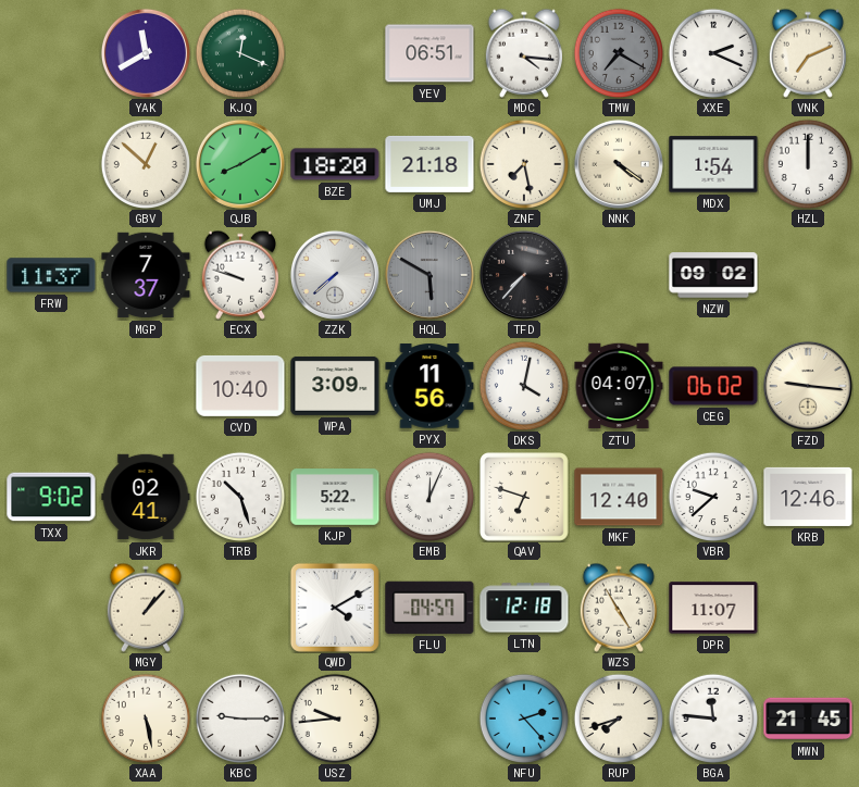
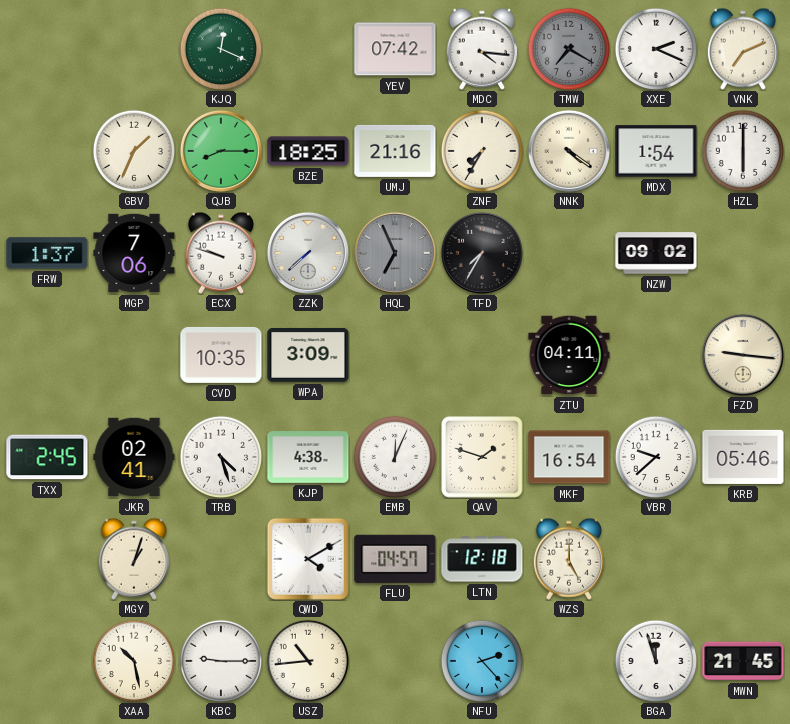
YAK: 11:40 -> none
YEV: 06:51 -> 07:42
GBV: 12:52 -> 1:34
QJB: 8:10 -> 8:15
BZE: 18:20 -> 18:25
UMJ: 21:18 -> 21:16
ZNF: 7:28 -> 7:35
HZL: 12:00 -> 6:00
FRW: 11:37 -> 1:37
MGP: 7:37 -> 7:06
HQL: 5:50 -> 6:56
TFD: 7:37 -> 7:35
CVD: 10:40 -> 10:35
PYX: 11:56 -> none
DKS: 4:02 -> none
ZTU: 04:07 -> 04:11
CEG: 06:02 -> none
TXX: 9:02 -> 2:45
TRB: 10:27 -> 4:27
KJP: 5:22 -> 4:38
QAV: 6:48 -> 1:48
MKF: 12:40 -> 16:54
KRB: 12:46 -> 05:46
MGY: 1:07 -> 1:03
WZS: 4:55 -> 5:00
DPR: 11:07 -> none
XAA: 5:28 -> 10:28
USZ: 9:44 -> 10:44
RUP: 7:42 -> none
BGA: 11:46 -> 11:57
